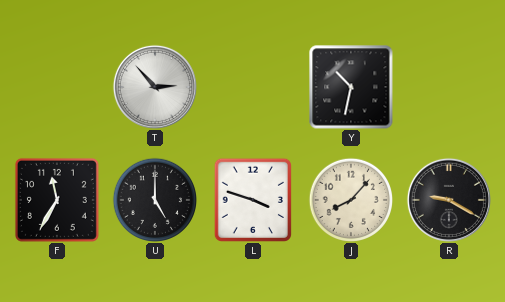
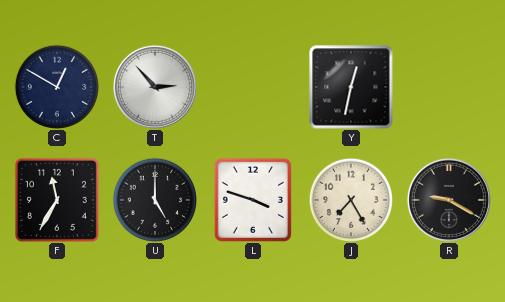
C: none -> 12:50
Y: 10:32 -> 12:32
J: 8:07 -> 7:25
